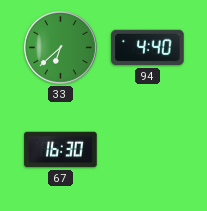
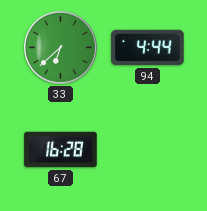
94: 4:40 -> 4:44
67: 16:30 -> 16:28
